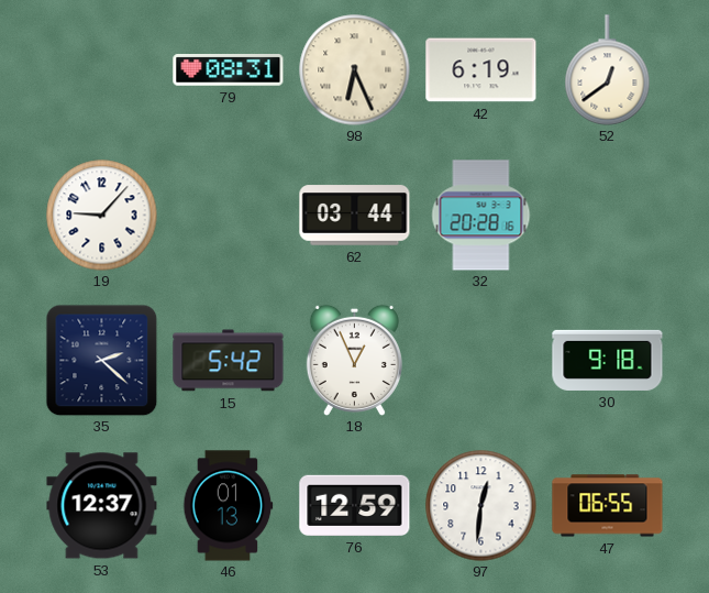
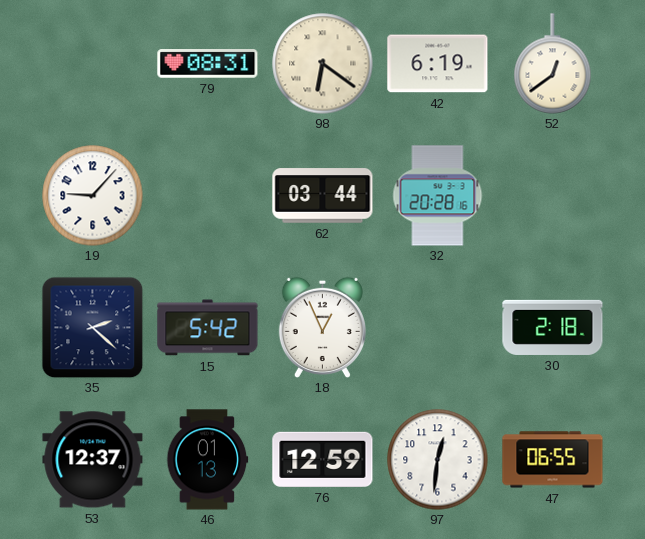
98: 6:26 -> 6:21
30: 9:18 -> 2:18
